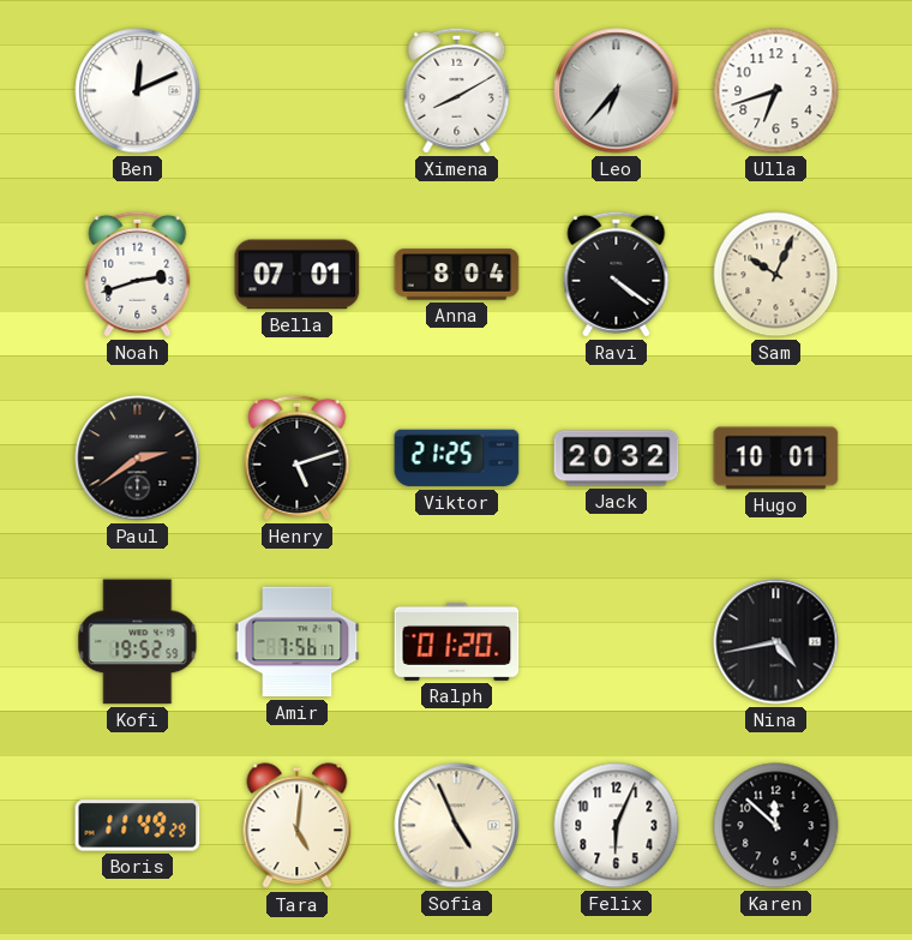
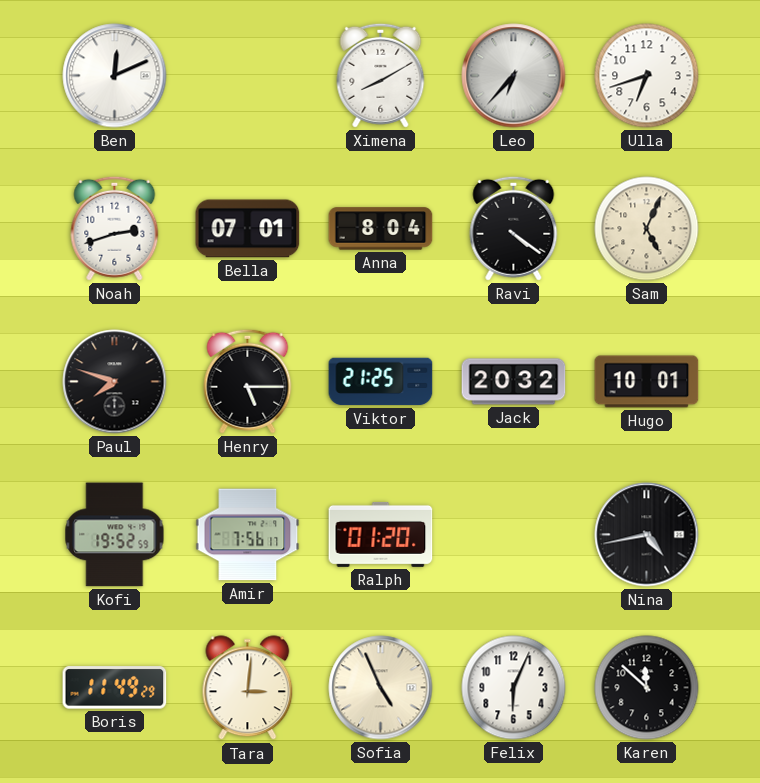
Sam: 10:04 -> 5:04
Paul: 2:39 -> 7:48
Henry: 5:12 -> 5:15
Tara: 5:01 -> 3:01
